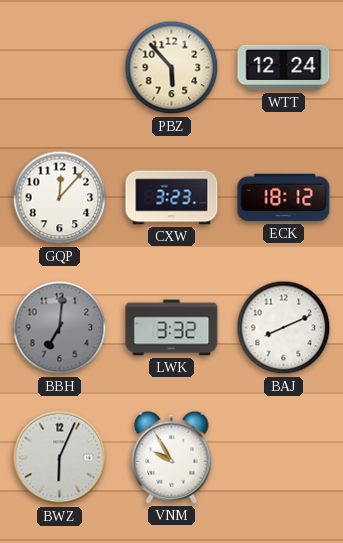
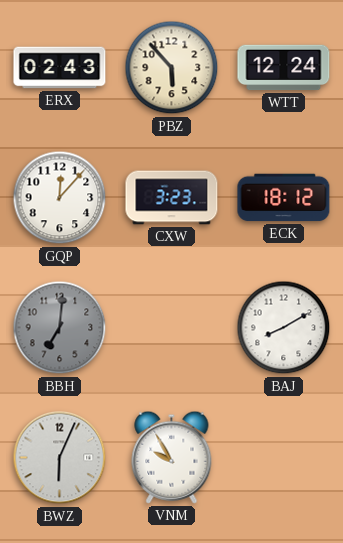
ERX: none -> 02:43
LWK: 3:32 -> none
BAJ: 8:11 -> 8:10
